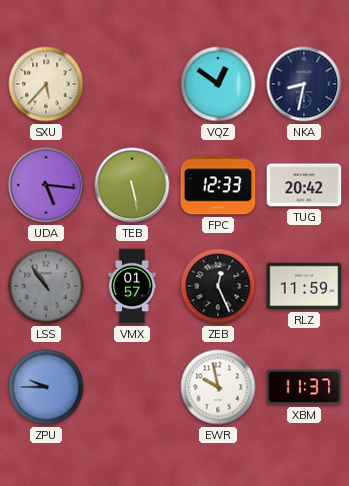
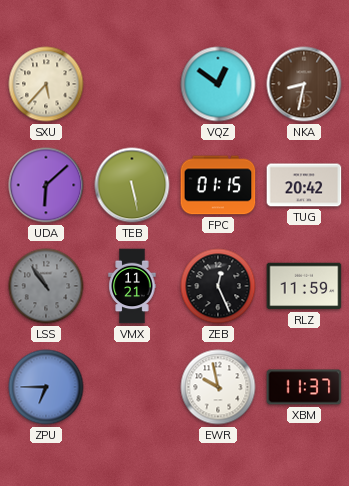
NKA dial: navy -> brown
UDA: 5:16 -> 6:08
FPC: 12:33 -> 01:15
VMX: 01:57 -> 11:21
ZPU: 9:45 -> 6:45
